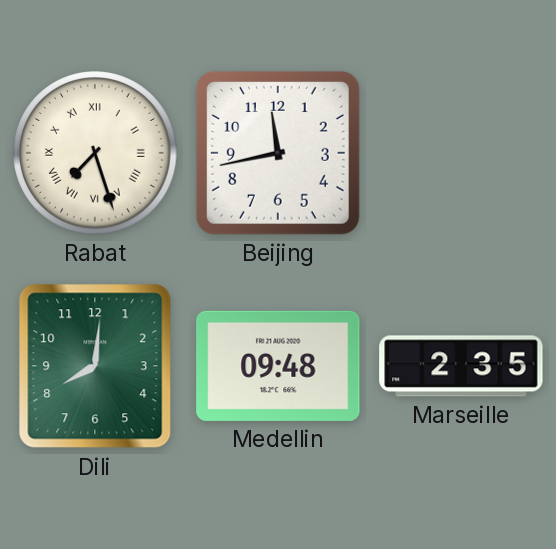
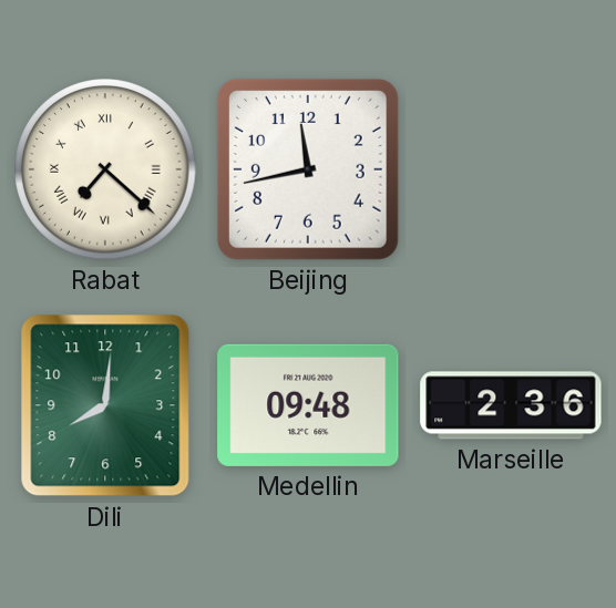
Rabat: 7:27 -> 7:22
Marseille: 2:35 -> 2:36
